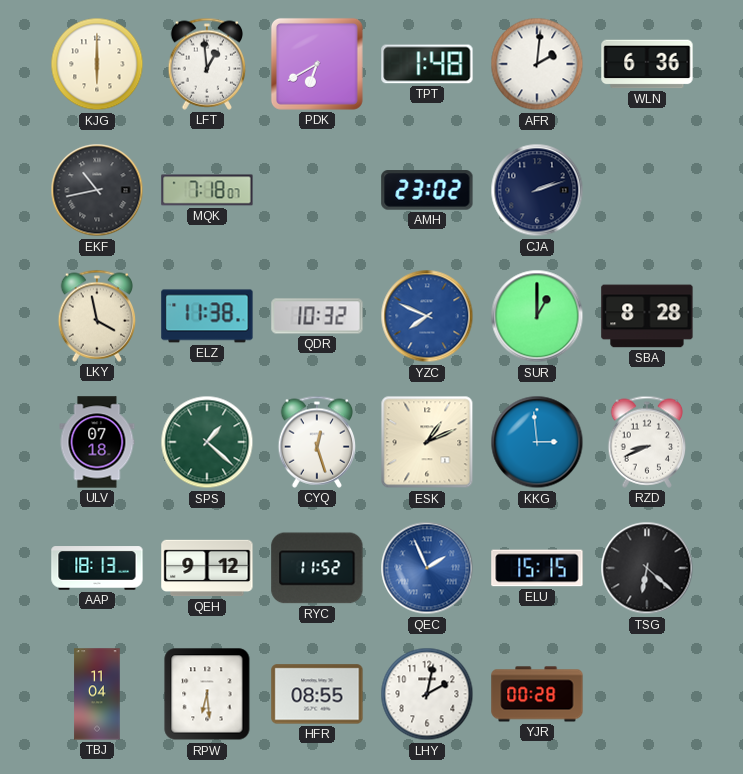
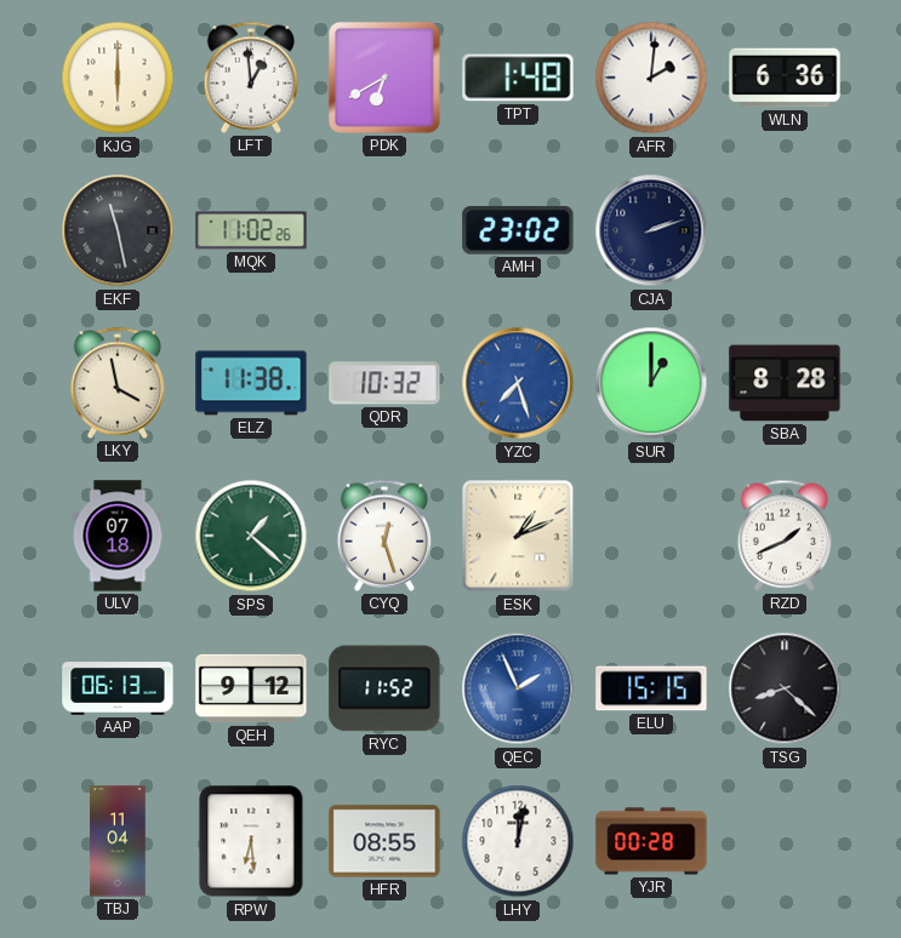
EKF: 10:43 -> 11:28
MQK: 7:18 -> 11:02
YZC: 7:49 -> 7:27
KKG: 2:59 -> none
RZD: 8:41 -> 1:41
AAP: 18:13 -> 06:13
TSG: 6:22 -> 8:22
LHY: 2:02 -> 12:02
